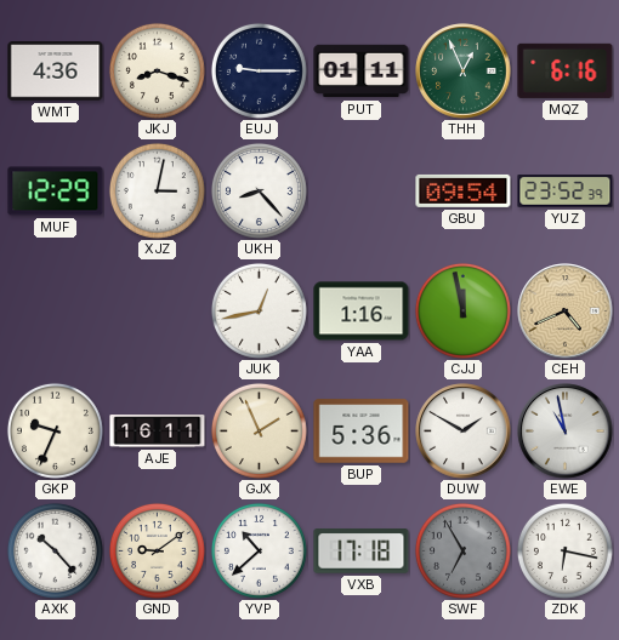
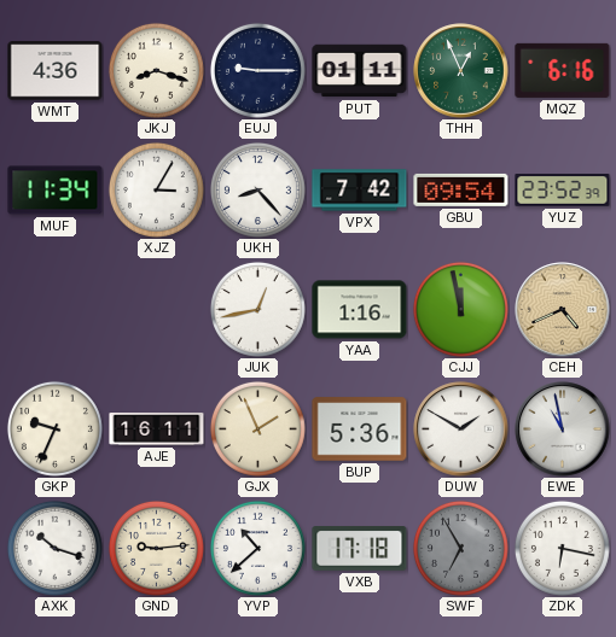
MUF: 12:29 -> 11:34
XJZ: 3:02 -> 3:05
VPX: none -> 7:42
AXK: 10:23 -> 10:18
GND: 9:09 -> 9:14
